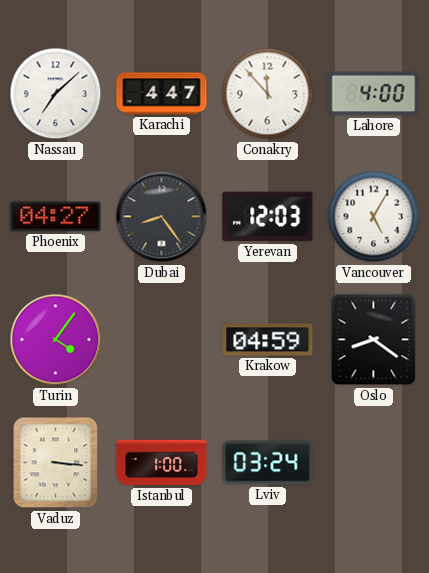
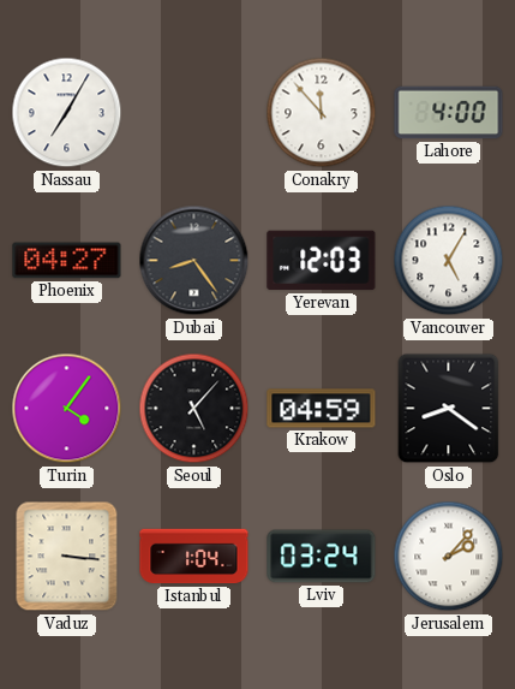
Nassau: 7:08 -> 7:05
Karachi: 4:47 -> none
Seoul: none -> 5:07
Istanbul: 1:00 -> 1:04
Jerusalem: none -> 2:07
